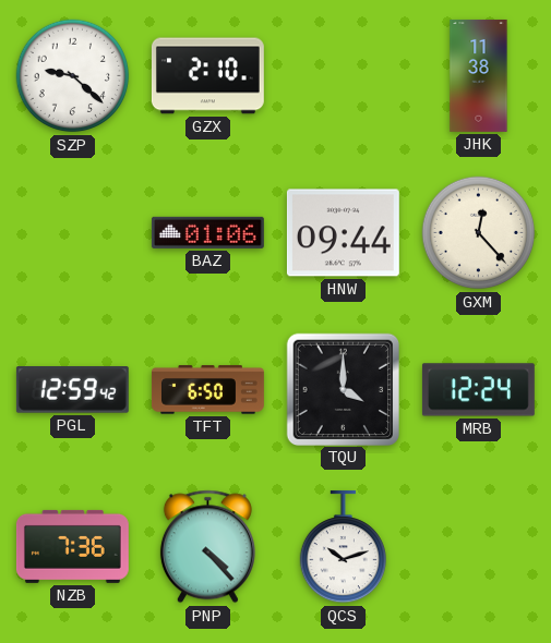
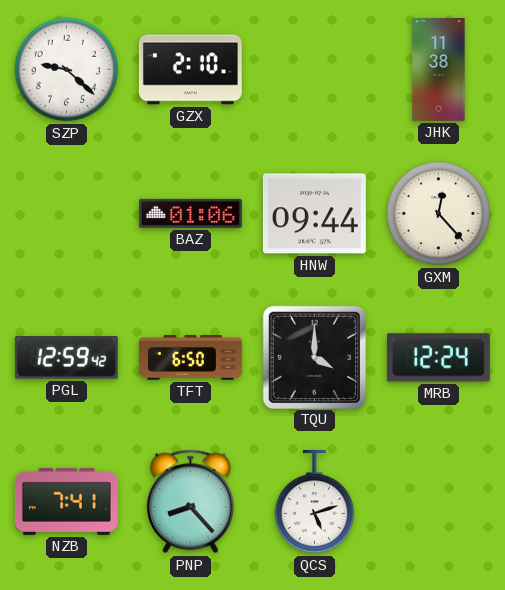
NZB: 7:36 -> 7:41
PNP: 4:23 -> 8:23
QCS: 10:12 -> 5:12
